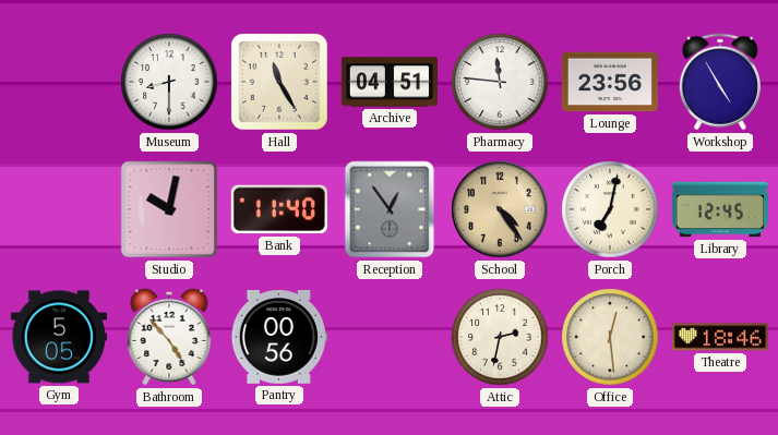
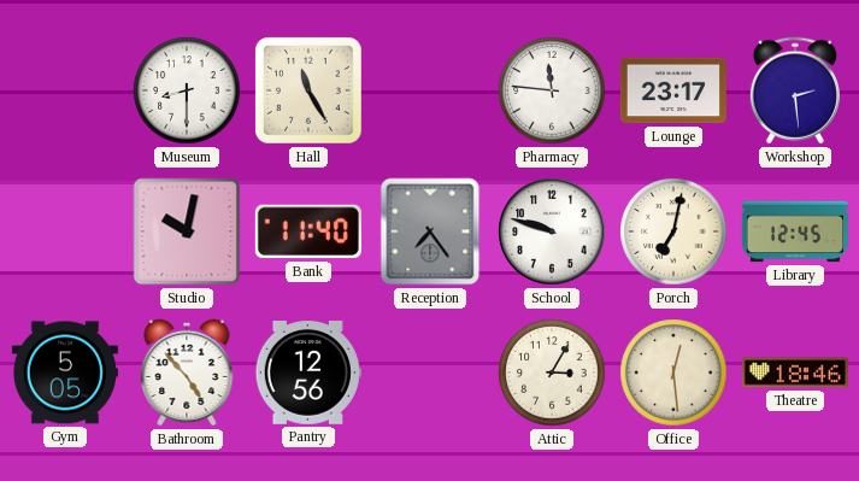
Archive: 04:51 -> none
Lounge: 23:56 -> 23:17
Workshop: 4:55 -> 2:29
Reception: 12:54 -> 7:24
School: 4:24 -> 9:48
School dial: champagne -> white
Pantry: 00:56 -> 12:56
Attic: 2:32 -> 3:05
